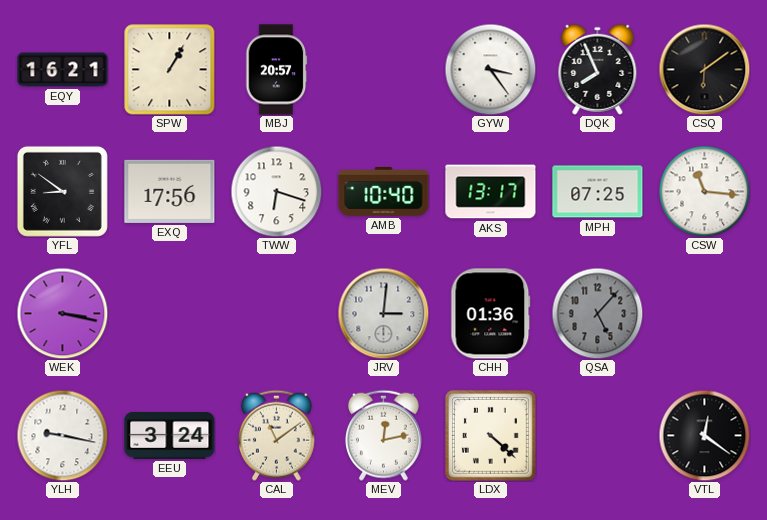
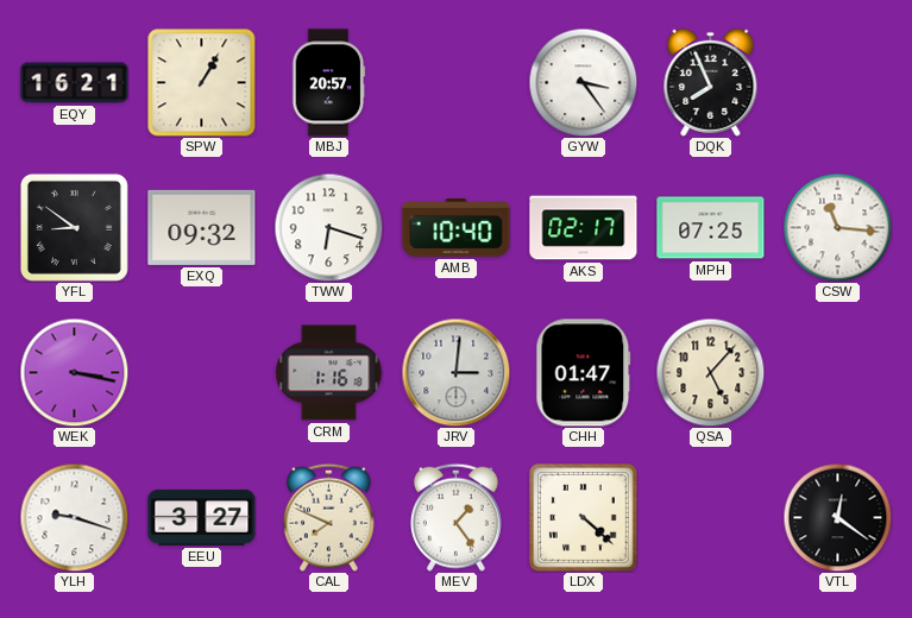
CSQ: 6:09 -> none
EXQ: 17:56 -> 09:32
AKS: 13:17 -> 02:17
CRM: none -> 1:16
CHH: 01:36 -> 01:47
QSA dial: grey -> cream
YLH: 9:17 -> 9:18
EEU: 3:24 -> 3:27
CAL: 11:09 -> 7:49
MEV: 12:13 -> 1:24
